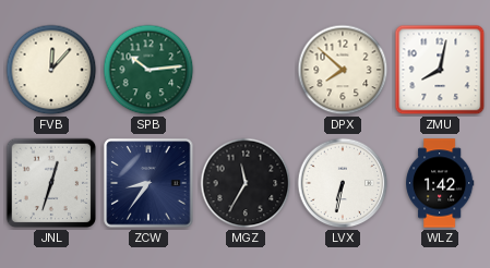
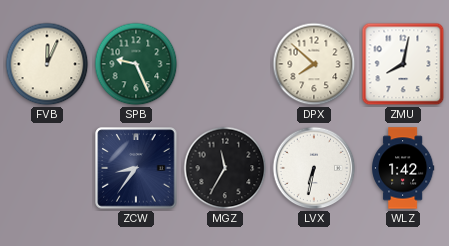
FVB: 12:07 -> 12:04
SPB: 10:14 -> 9:26
JNL: 12:33 -> none
